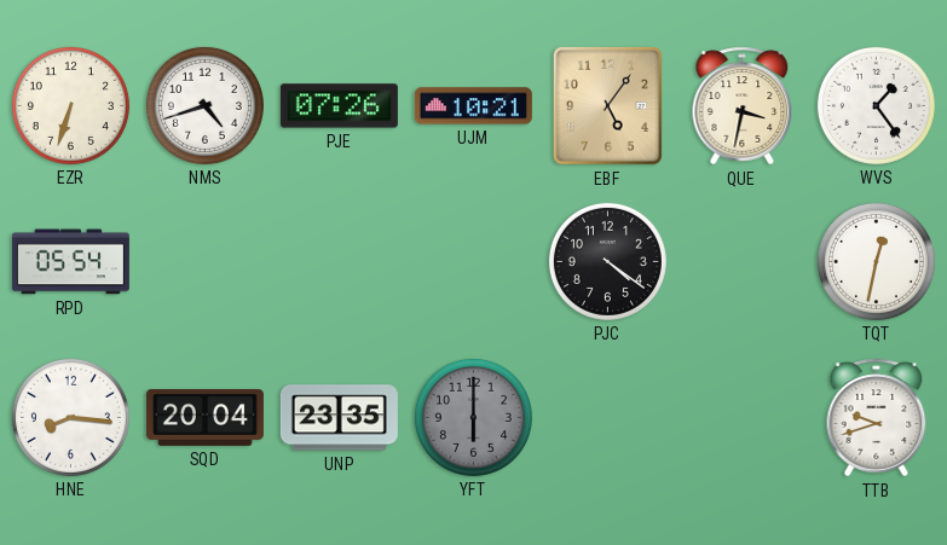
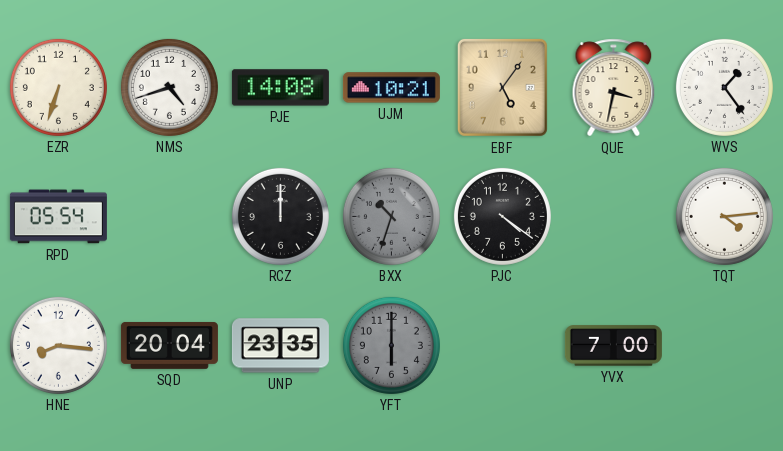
PJE: 07:26 -> 14:08
RCZ: none -> 12:00
BXX: none -> 10:33
TQT: 12:32 -> 4:14
YVX: none -> 7:00
TTB: 9:42 -> none
